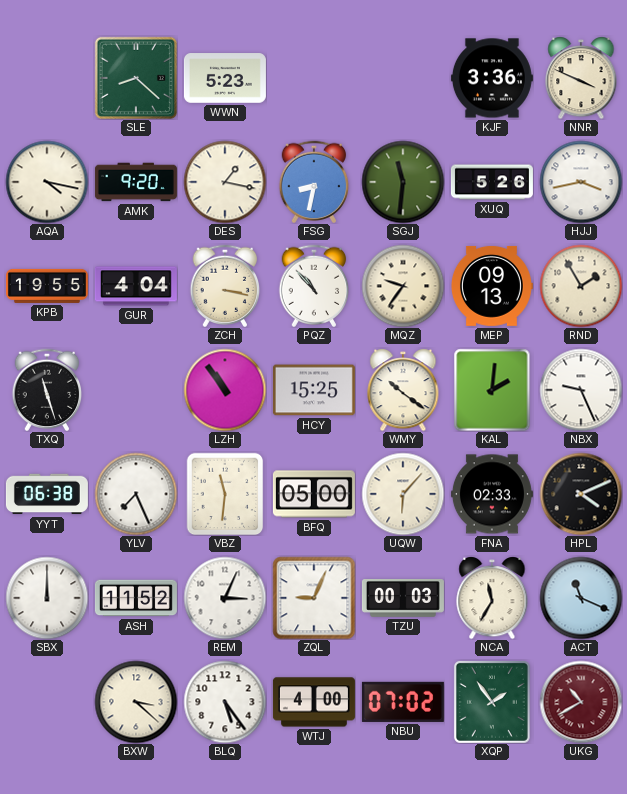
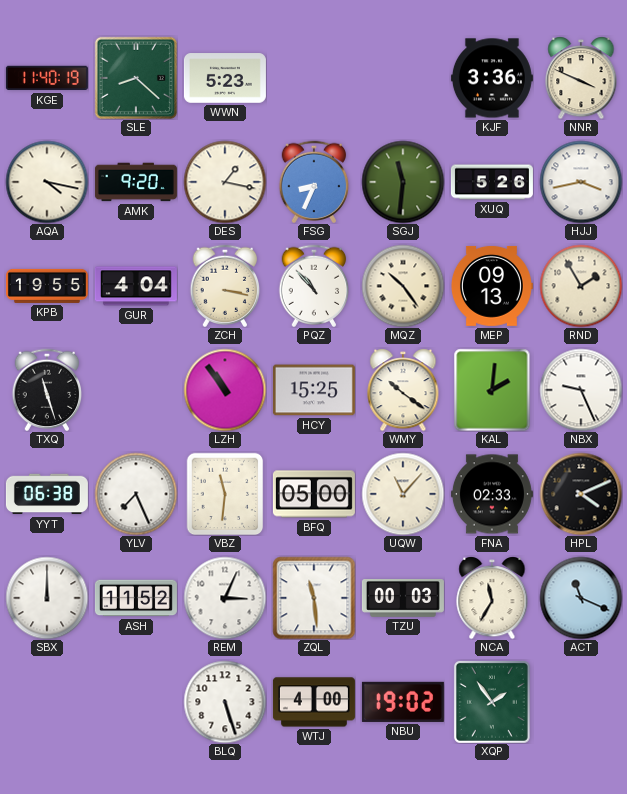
KGE: none -> 11:40
FSG: 8:32 -> 8:34
MQZ: 9:36 -> 10:24
UQW: 6:07 -> 11:07
ZQL: 9:04 -> 11:29
BXW: 3:22 -> none
BLQ: 5:24 -> 5:27
NBU: 07:02 -> 19:02
UKG: 10:40 -> none
